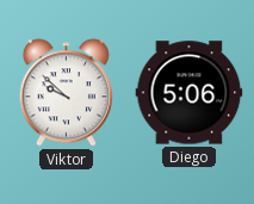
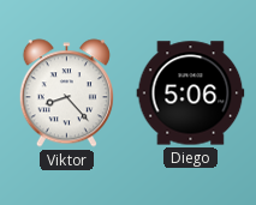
Viktor: 9:52 -> 8:23
